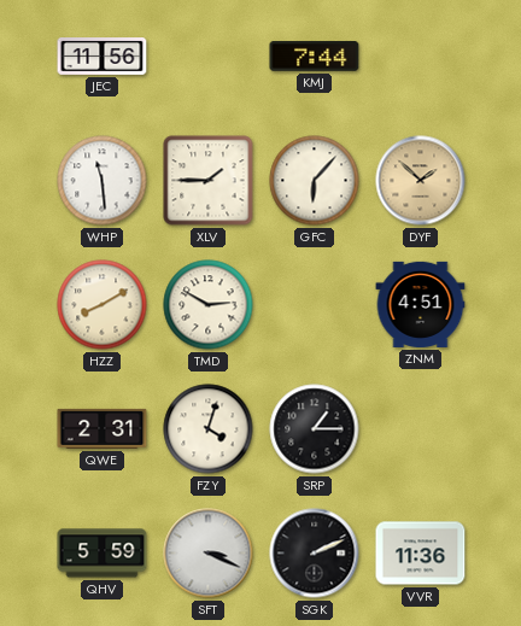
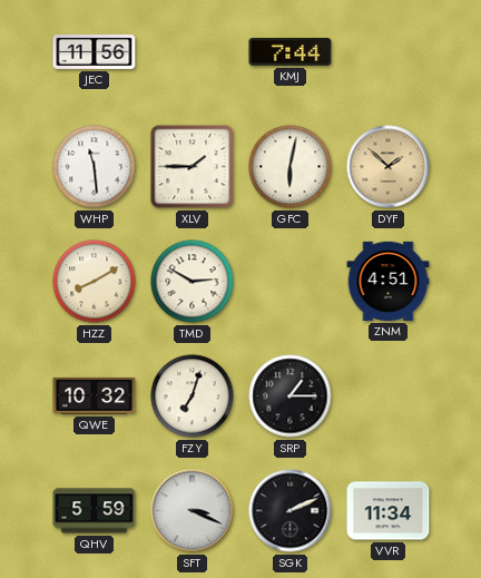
GFC: 6:07 -> 6:02
QWE: 2:31 -> 10:32
FZY: 4:03 -> 7:03
VVR: 11:36 -> 11:34
